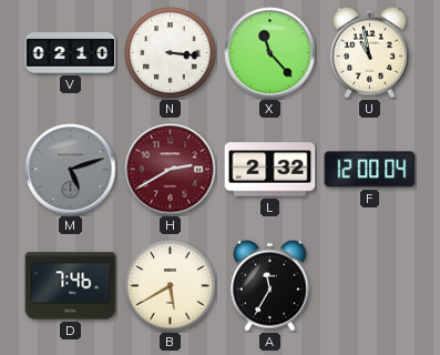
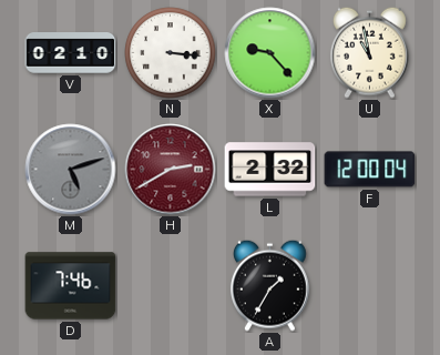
X: 11:23 -> 9:23
B: 5:40 -> none
A: 11:35 -> 1:35
